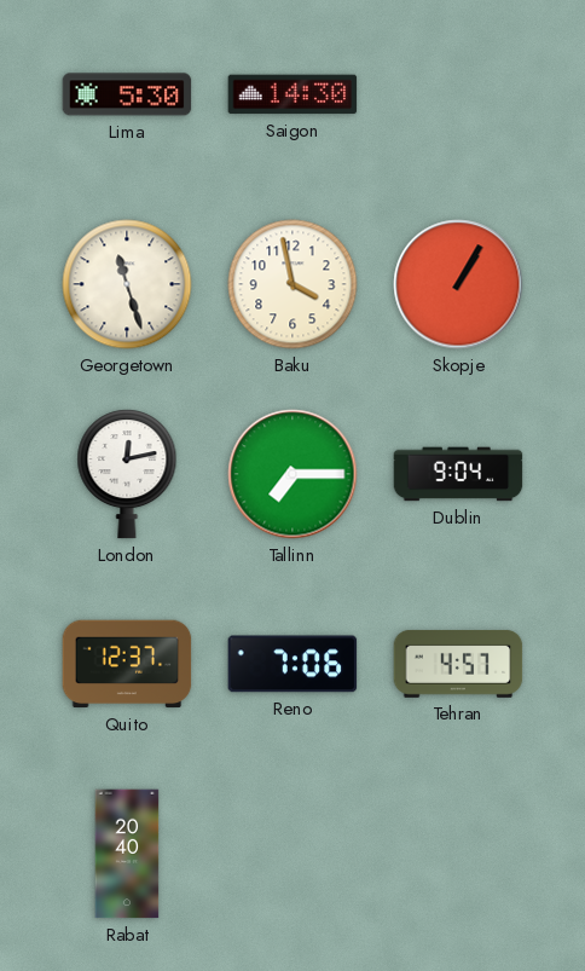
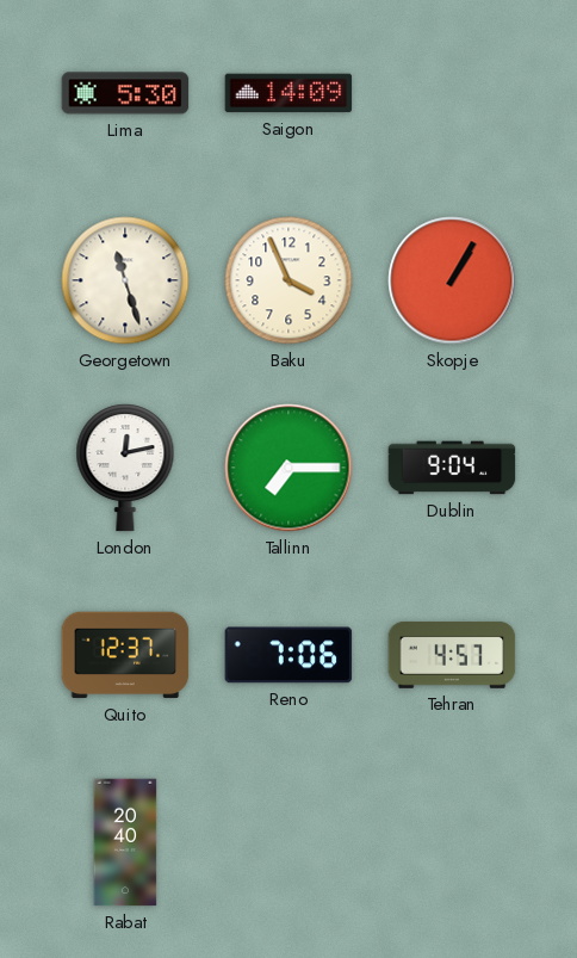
Saigon: 14:30 -> 14:09
Baku: 3:58 -> 3:56
